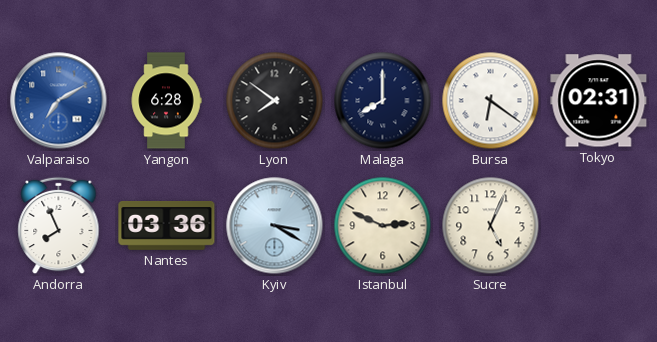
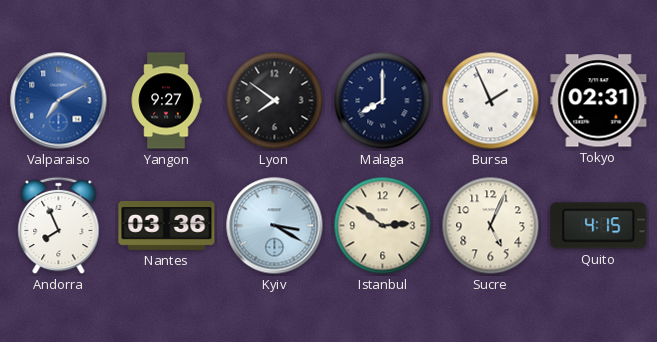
Yangon: 6:28 -> 9:27
Bursa: 6:21 -> 1:56
Istanbul: 2:49 -> 2:51
Quito: none -> 4:15
